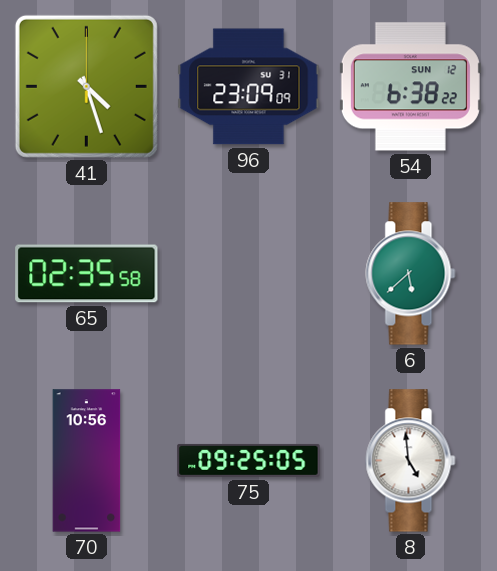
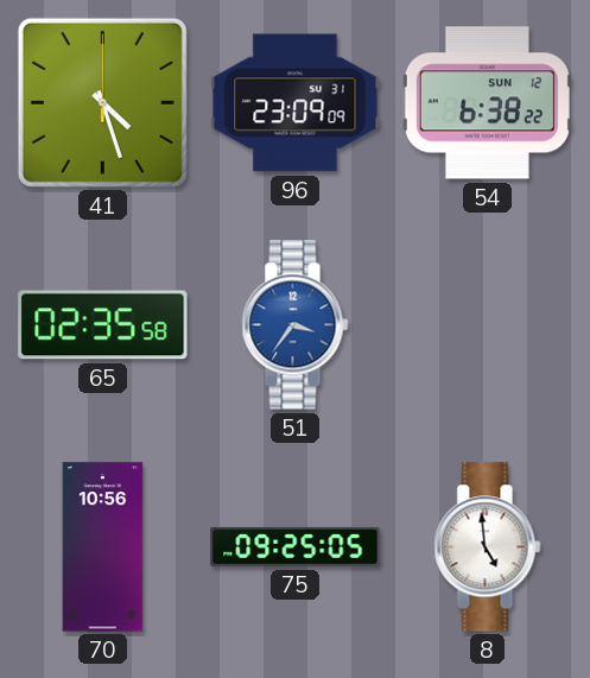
51: none -> 3:36
6: 5:38 -> none
